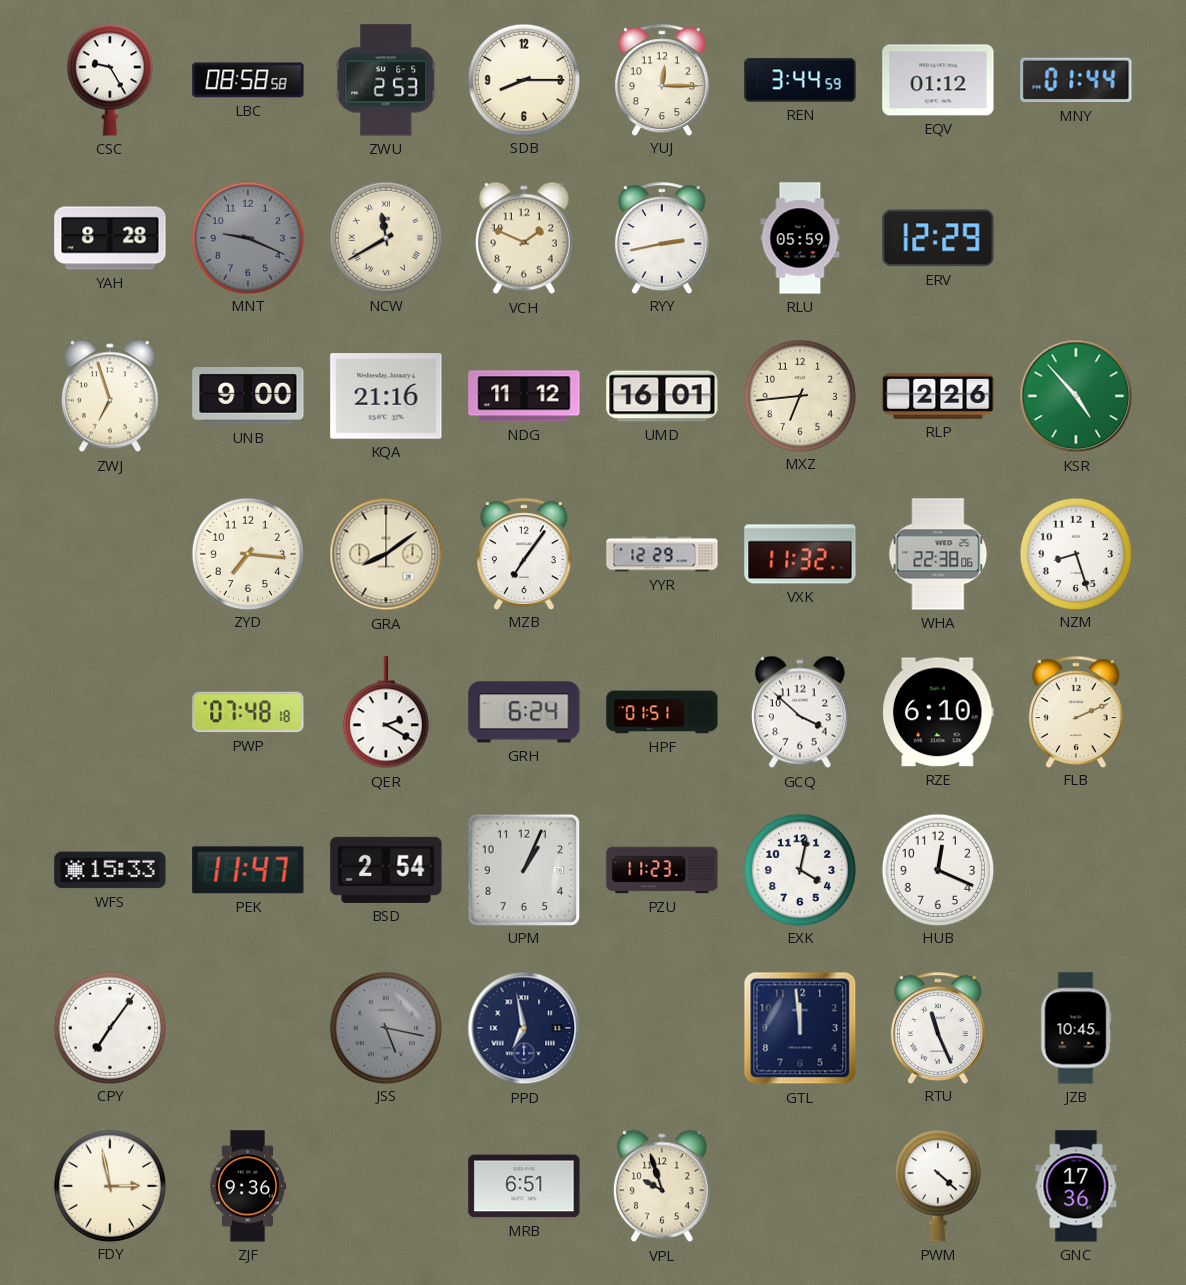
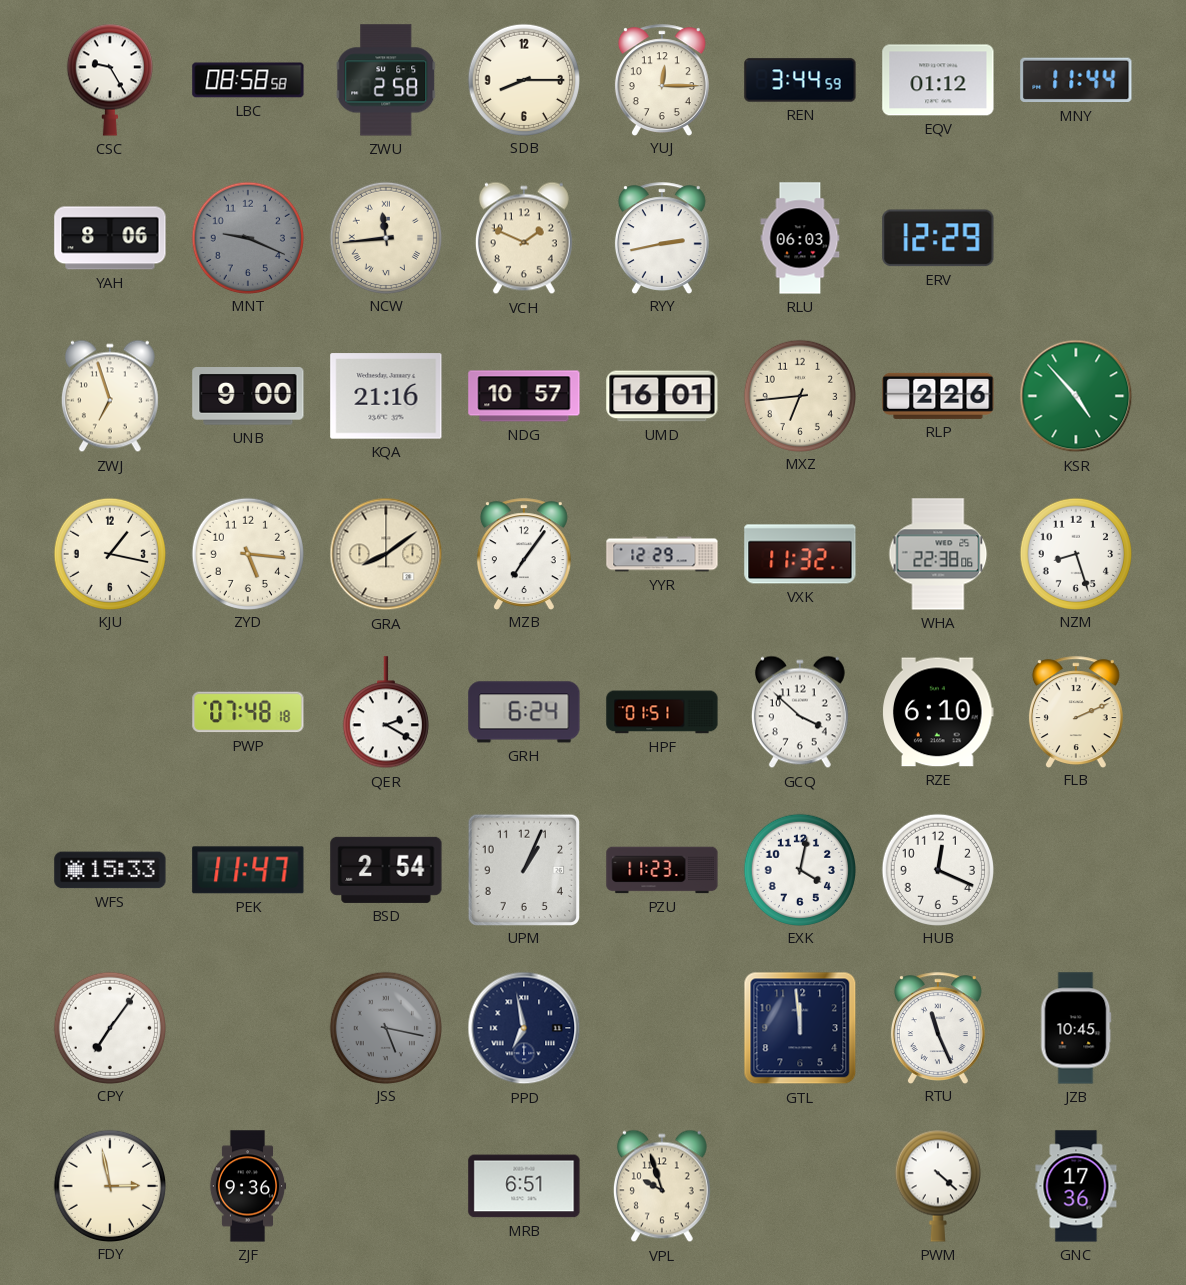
ZWU: 2:53 -> 2:58
MNY: 01:44 -> 11:44
YAH: 8:28 -> 8:06
NCW: 11:40 -> 11:44
RLU: 05:59 -> 06:03
NDG: 11:12 -> 10:57
KJU: none -> 1:17
ZYD: 7:16 -> 5:16
